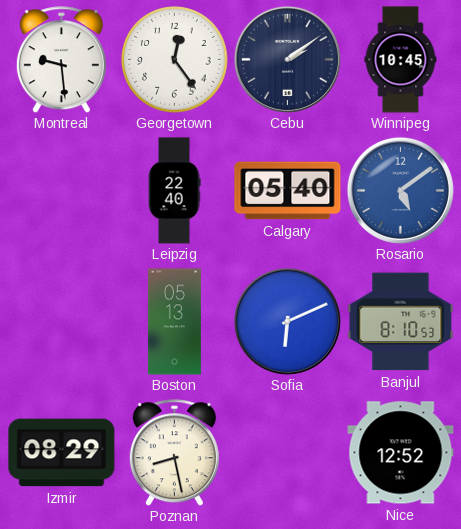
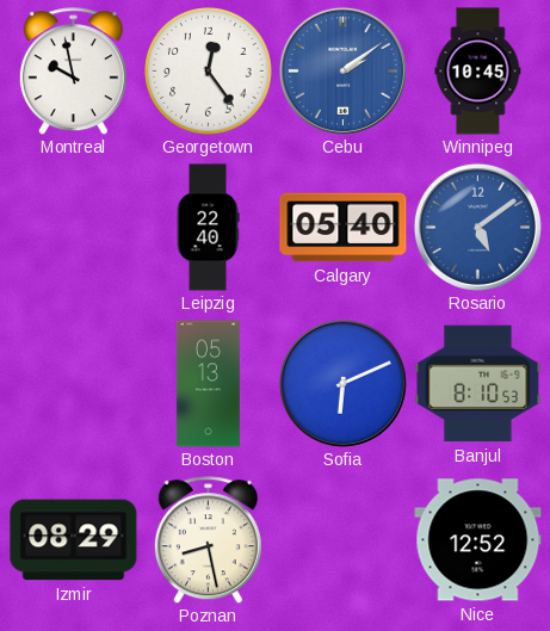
Montreal: 9:29 -> 9:58
Cebu dial: navy -> blue
